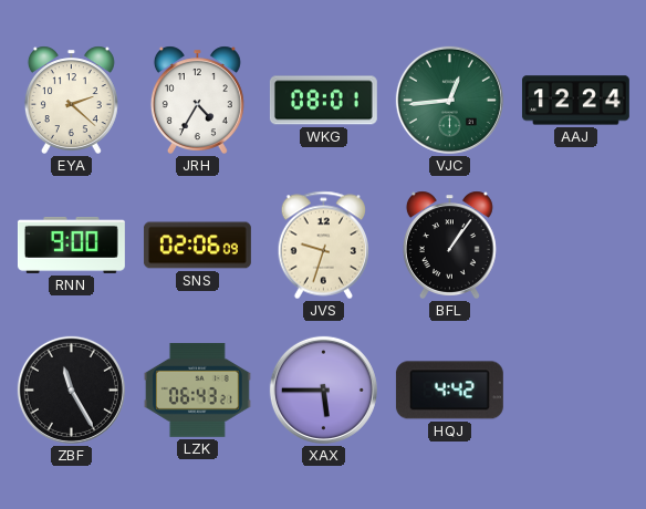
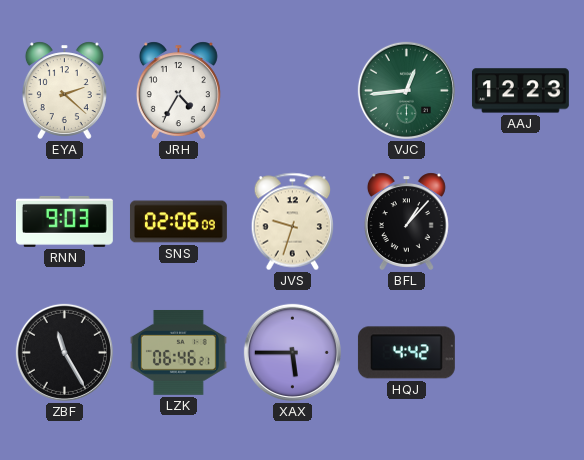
WKG: 08:01 -> none
AAJ: 12:24 -> 12:23
RNN: 9:00 -> 9:03
BFL: 1:06 -> 1:07
LZK: 06:43 -> 06:46
